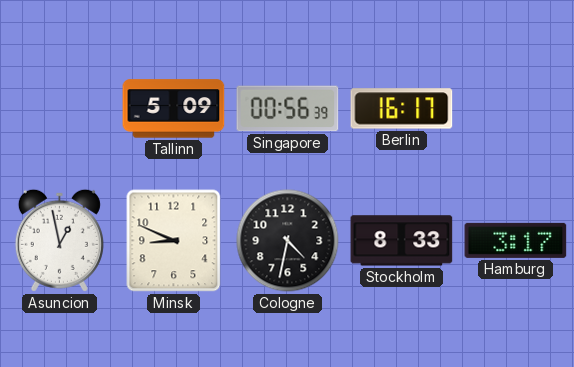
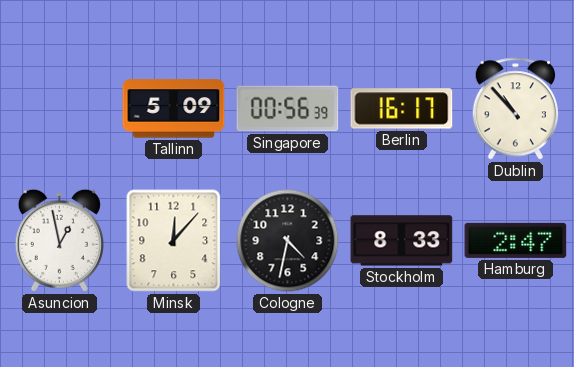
Dublin: none -> 10:53
Minsk: 8:49 -> 12:07
Hamburg: 3:17 -> 2:47
